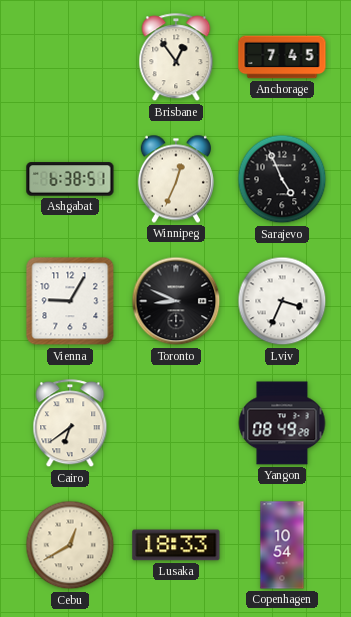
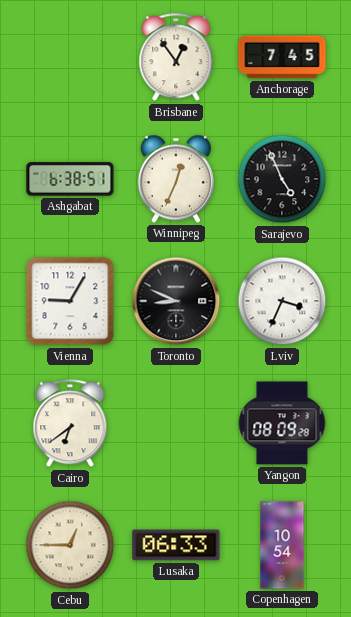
Yangon: 08:49 -> 08:09
Cebu: 12:40 -> 12:45
Lusaka: 18:33 -> 06:33
